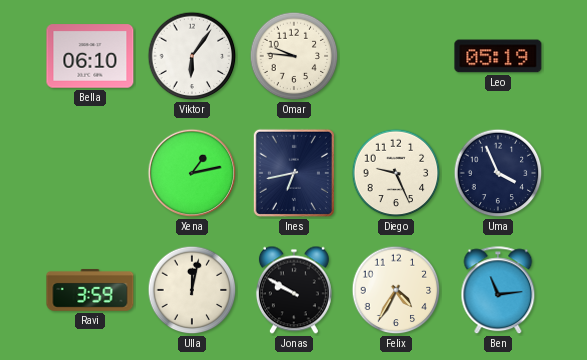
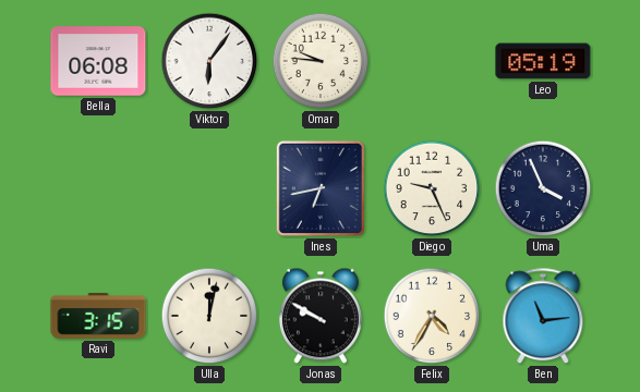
Bella: 06:10 -> 06:08
Xena: 1:13 -> none
Ravi: 3:59 -> 3:15
